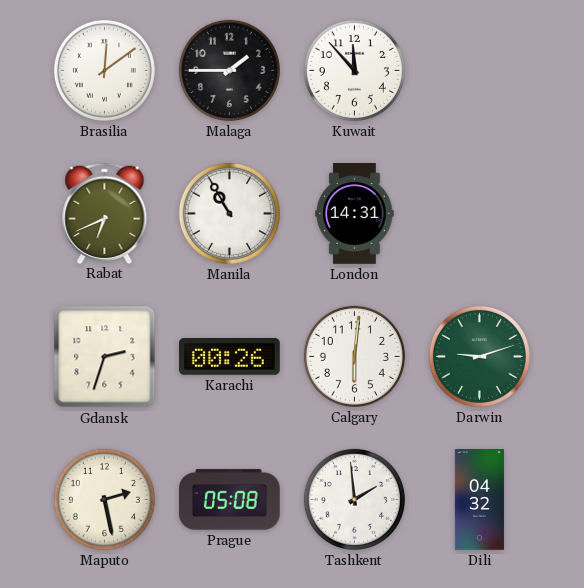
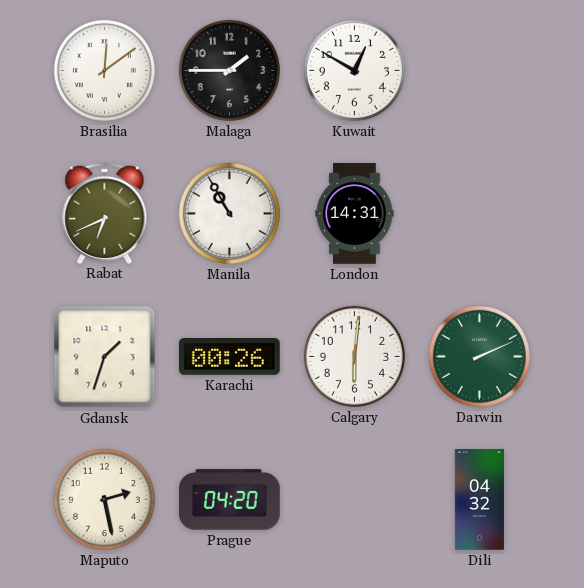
Kuwait: 11:53 -> 12:50
Gdansk: 2:33 -> 1:33
Darwin: 9:12 -> 2:11
Prague: 05:08 -> 04:20
Tashkent: 1:59 -> none
